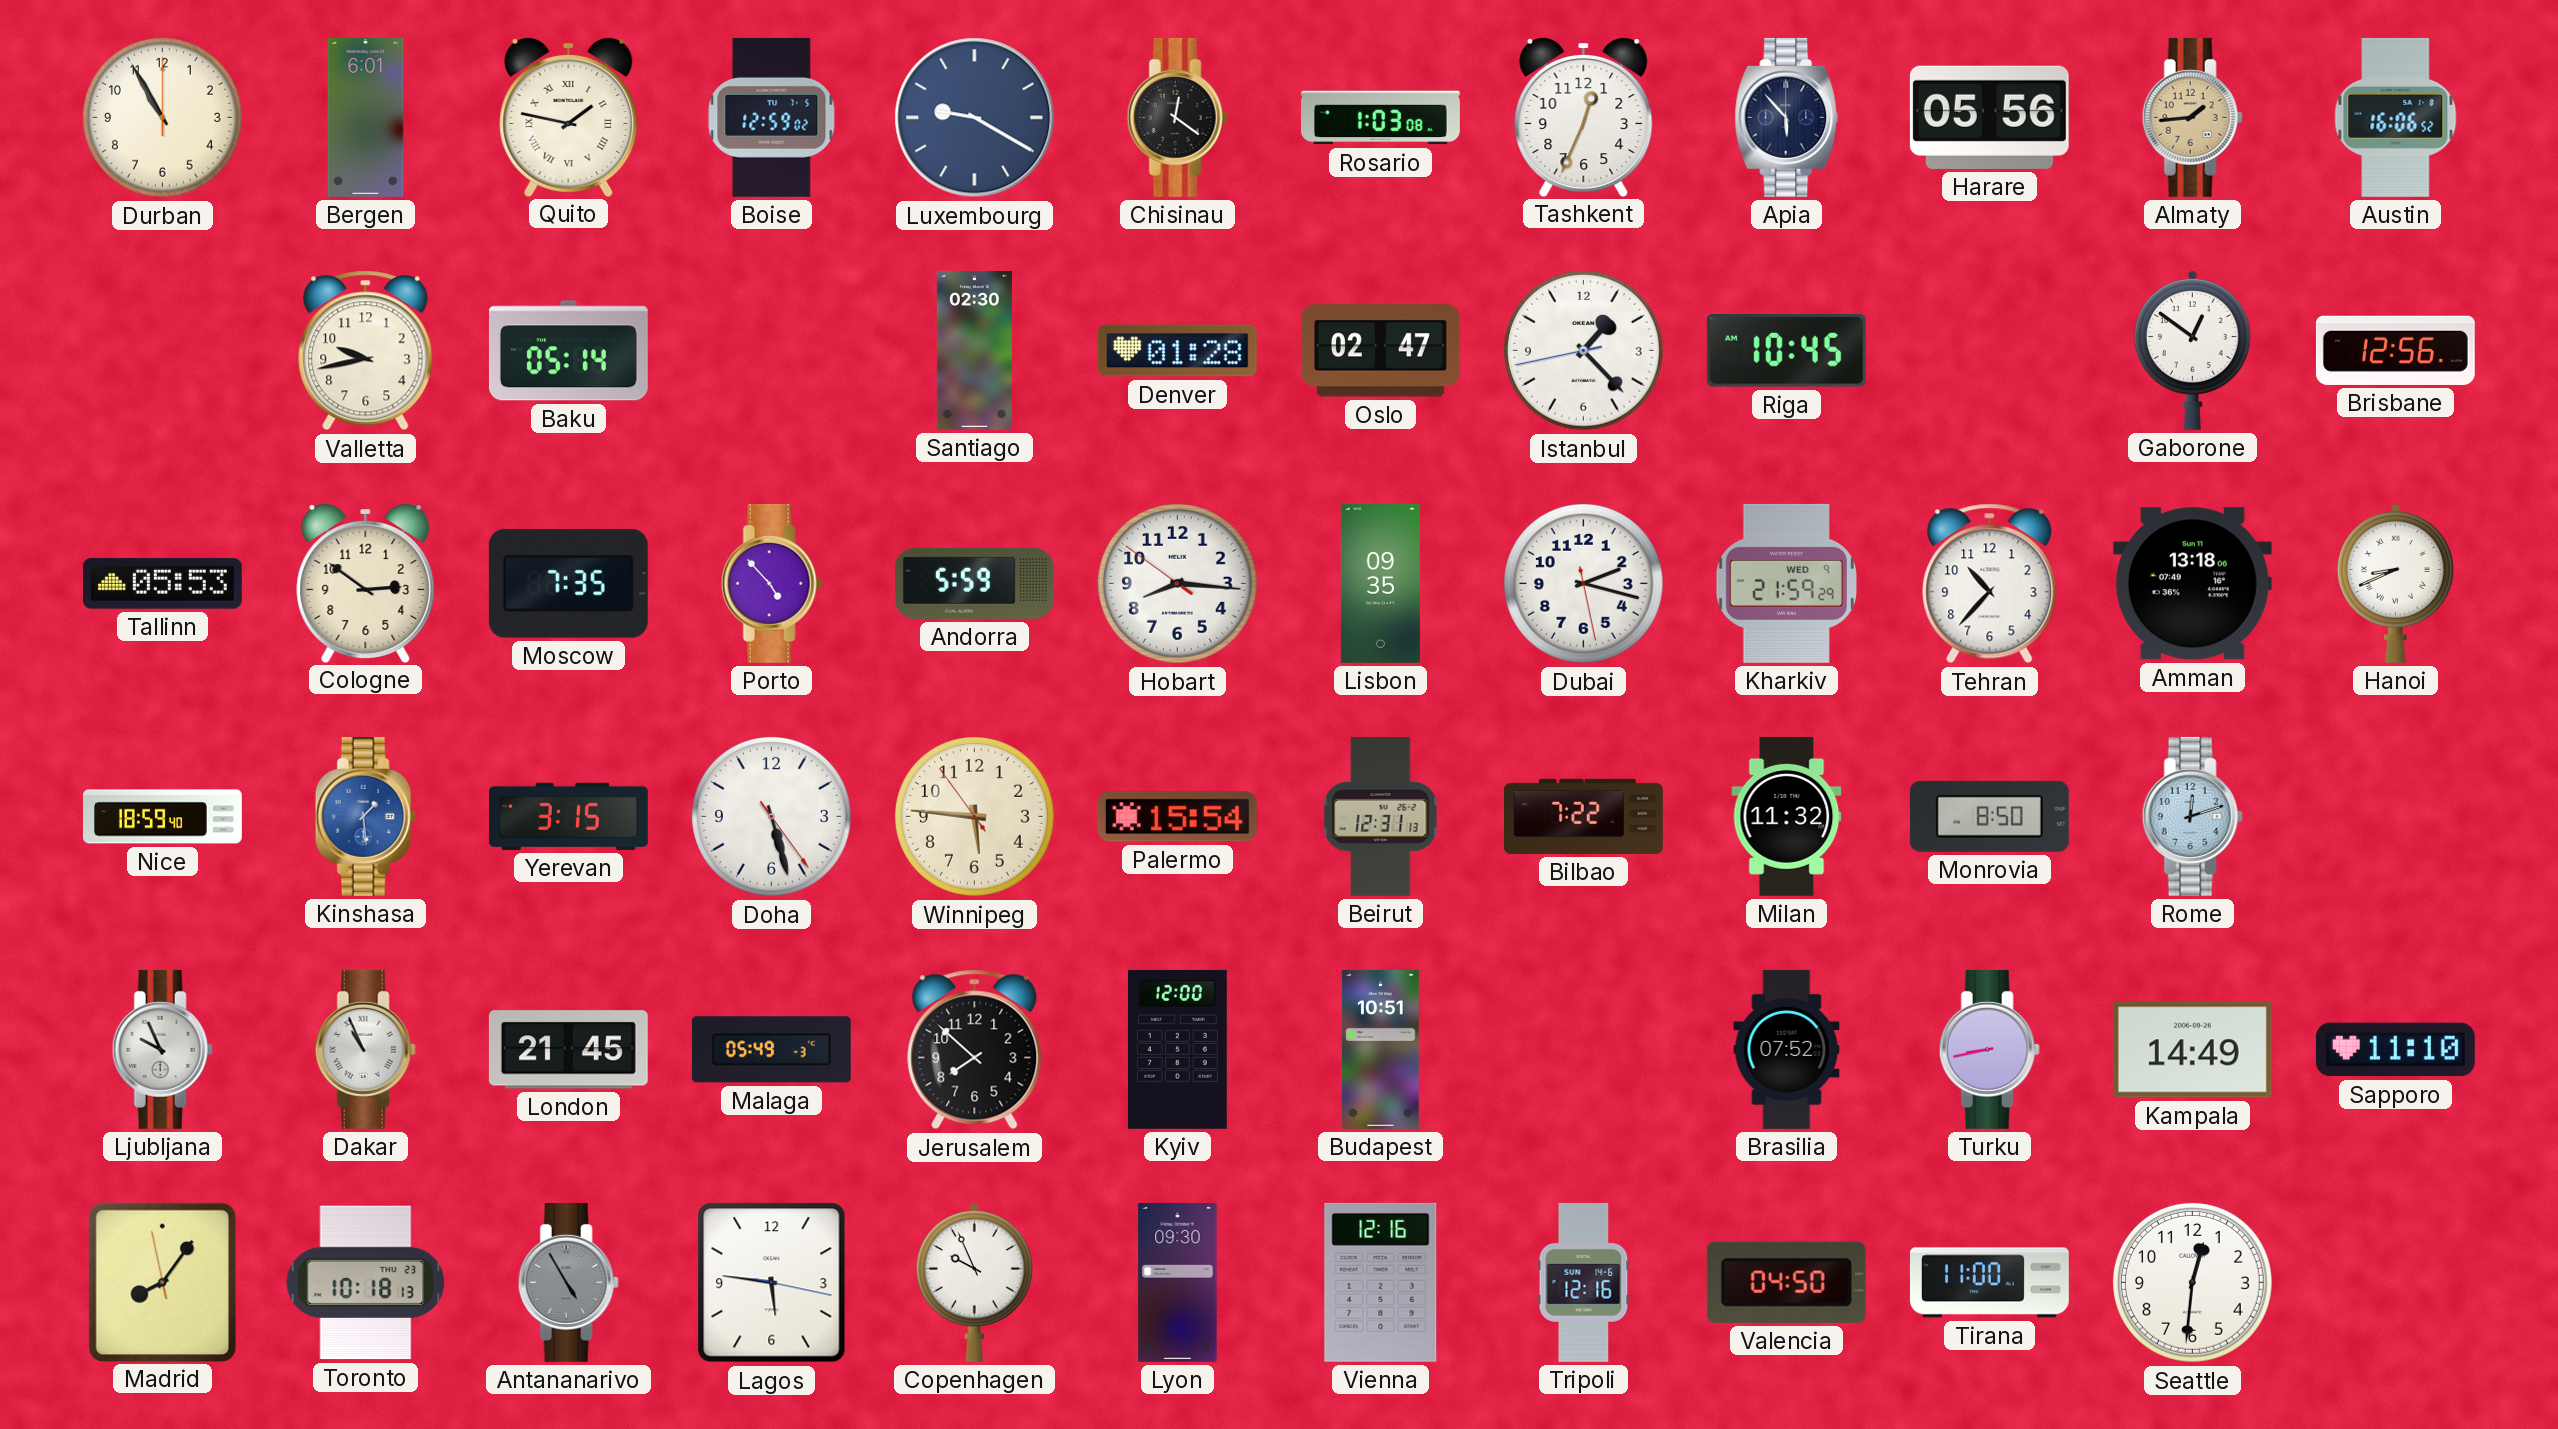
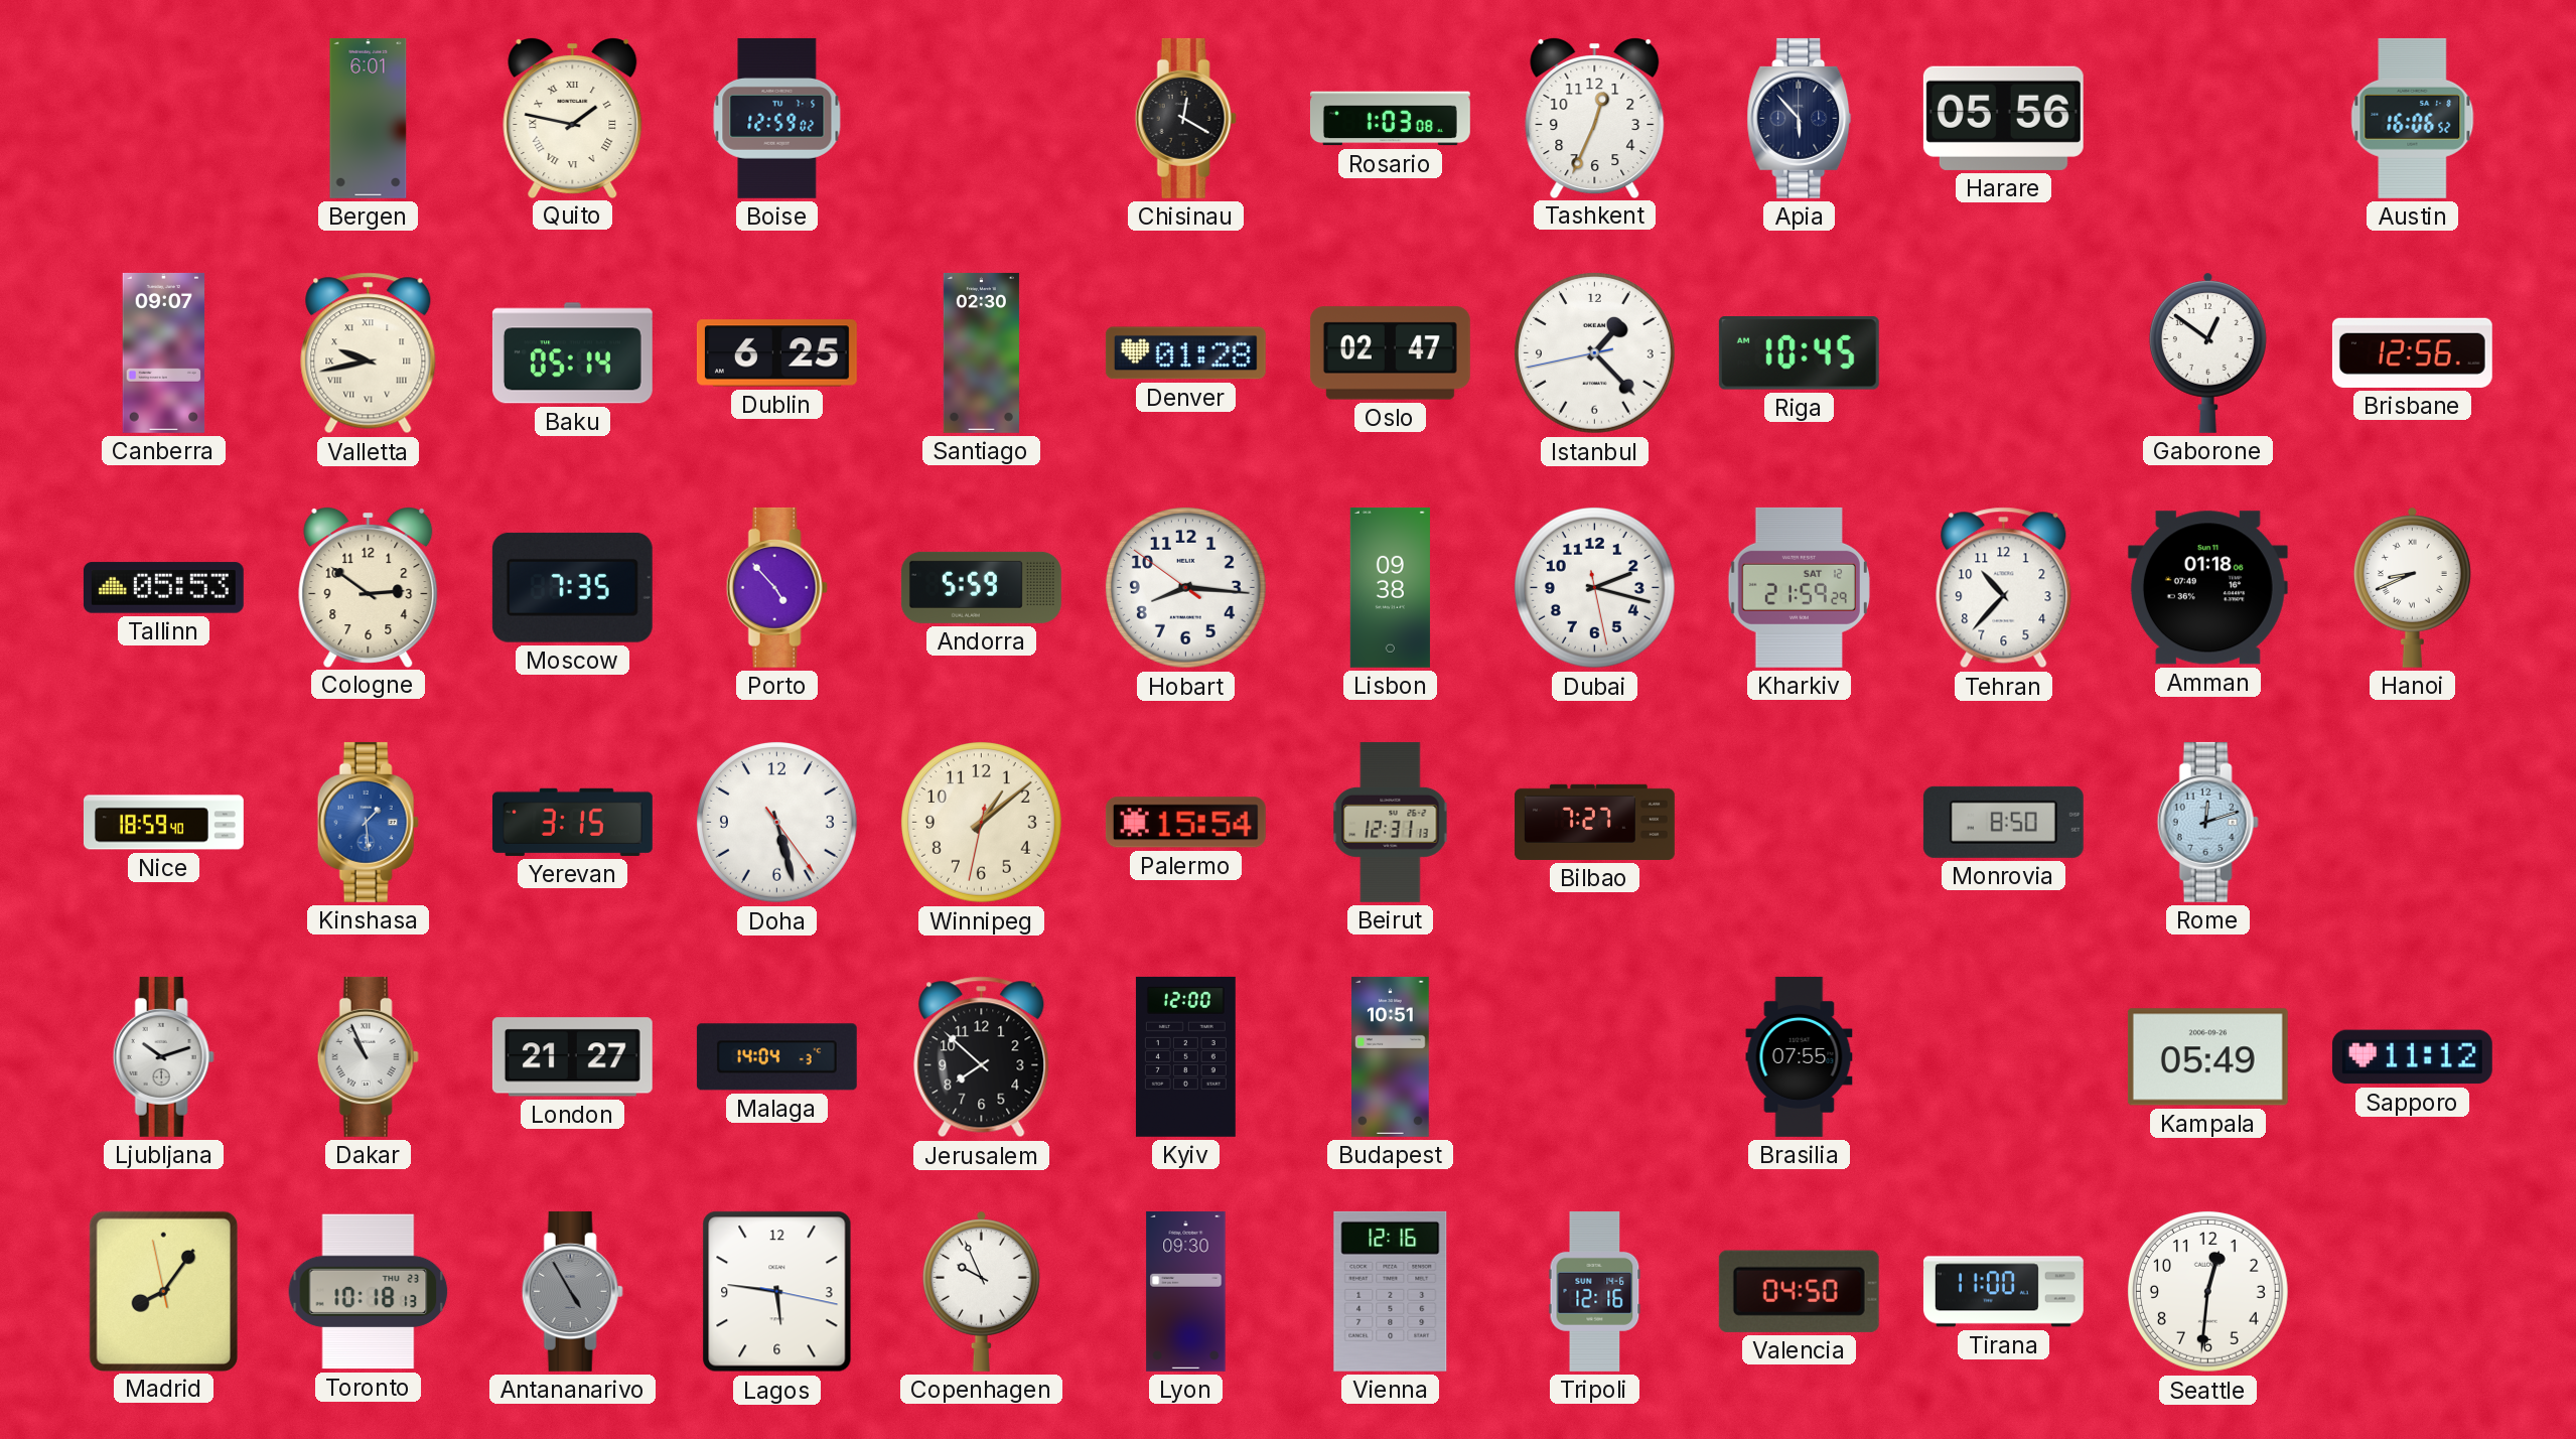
Durban: 10:55 -> none
Luxembourg: 9:20 -> none
Chisinau: 12:21 -> 12:20
Almaty: 1:44 -> none
Canberra: none -> 09:07
Valletta numerals: Arabic -> Roman
Dublin: none -> 6:25
Lisbon: 09:35 -> 09:38
Kharkiv date: WED 9 -> SAT 12
Amman: 13:18 -> 01:18
Winnipeg: 5:45 -> 1:08
Bilbao: 7:22 -> 7:27
Milan: 11:32 -> none
Ljubljana: 9:56 -> 10:12
London: 21:45 -> 21:27
Malaga: 05:49 -> 14:04
Brasilia: 07:52 -> 07:55
Turku: 8:43 -> none
Kampala: 14:49 -> 05:49
Sapporo: 11:10 -> 11:12
